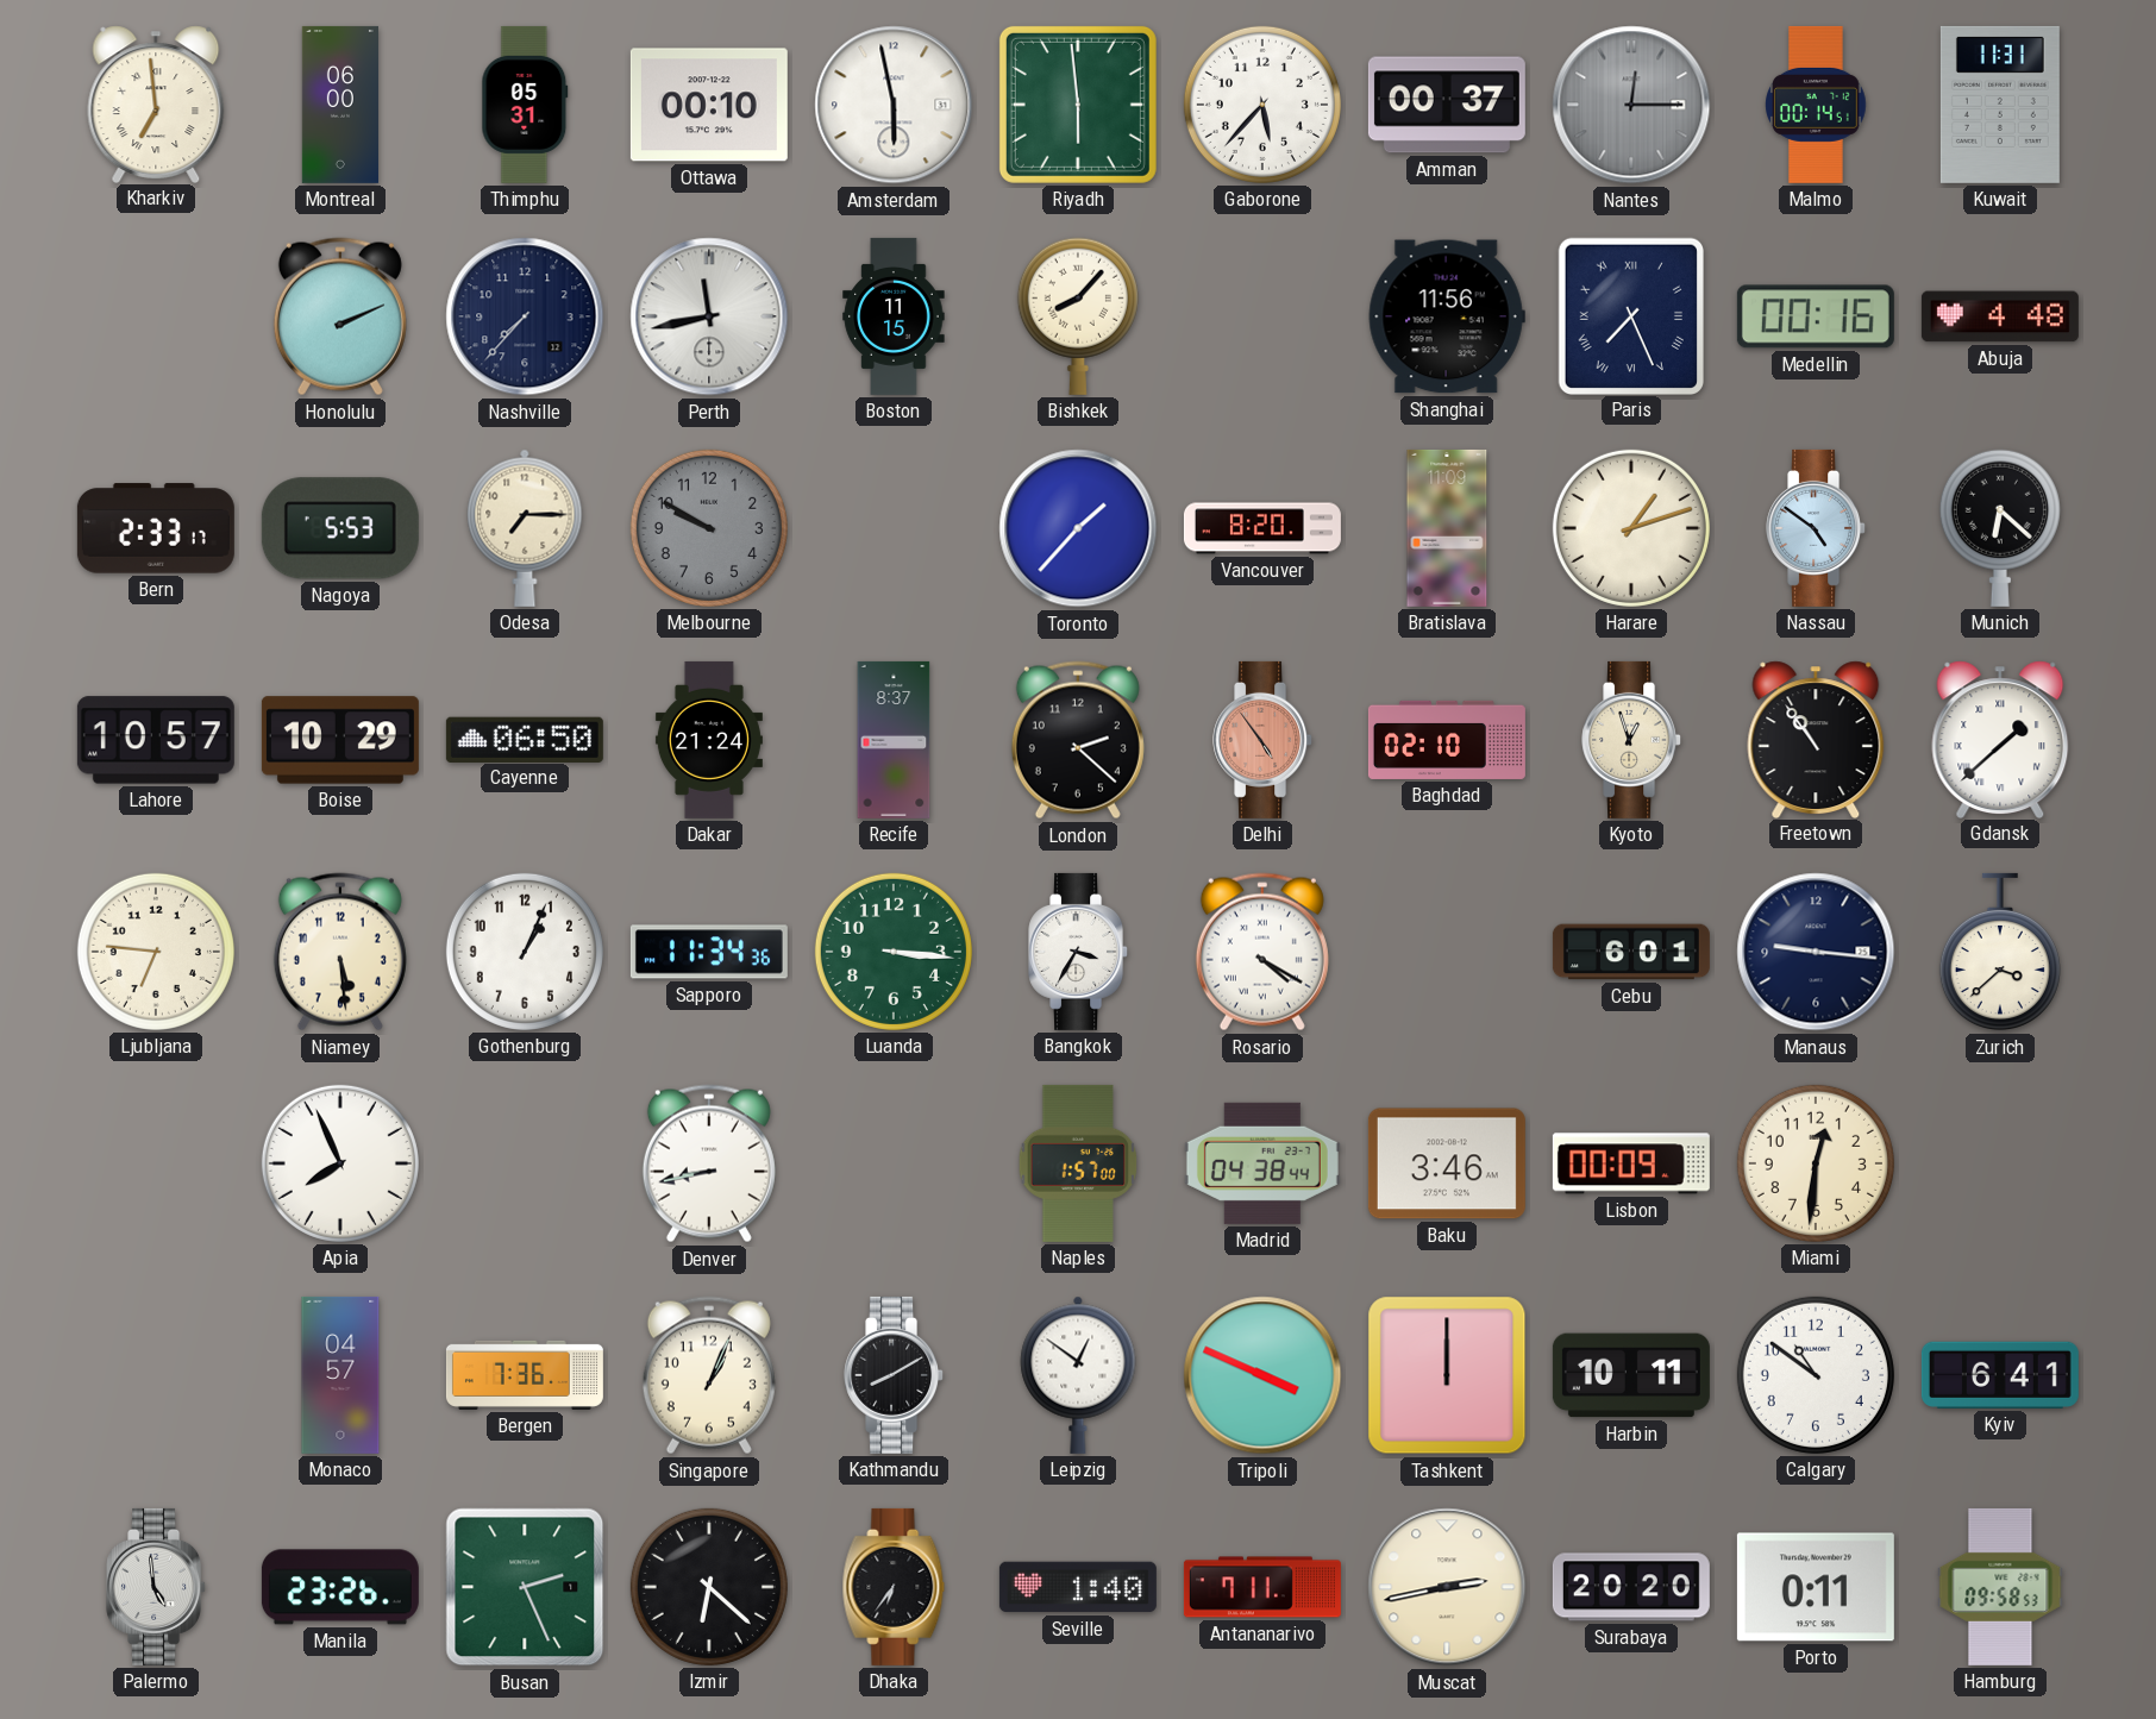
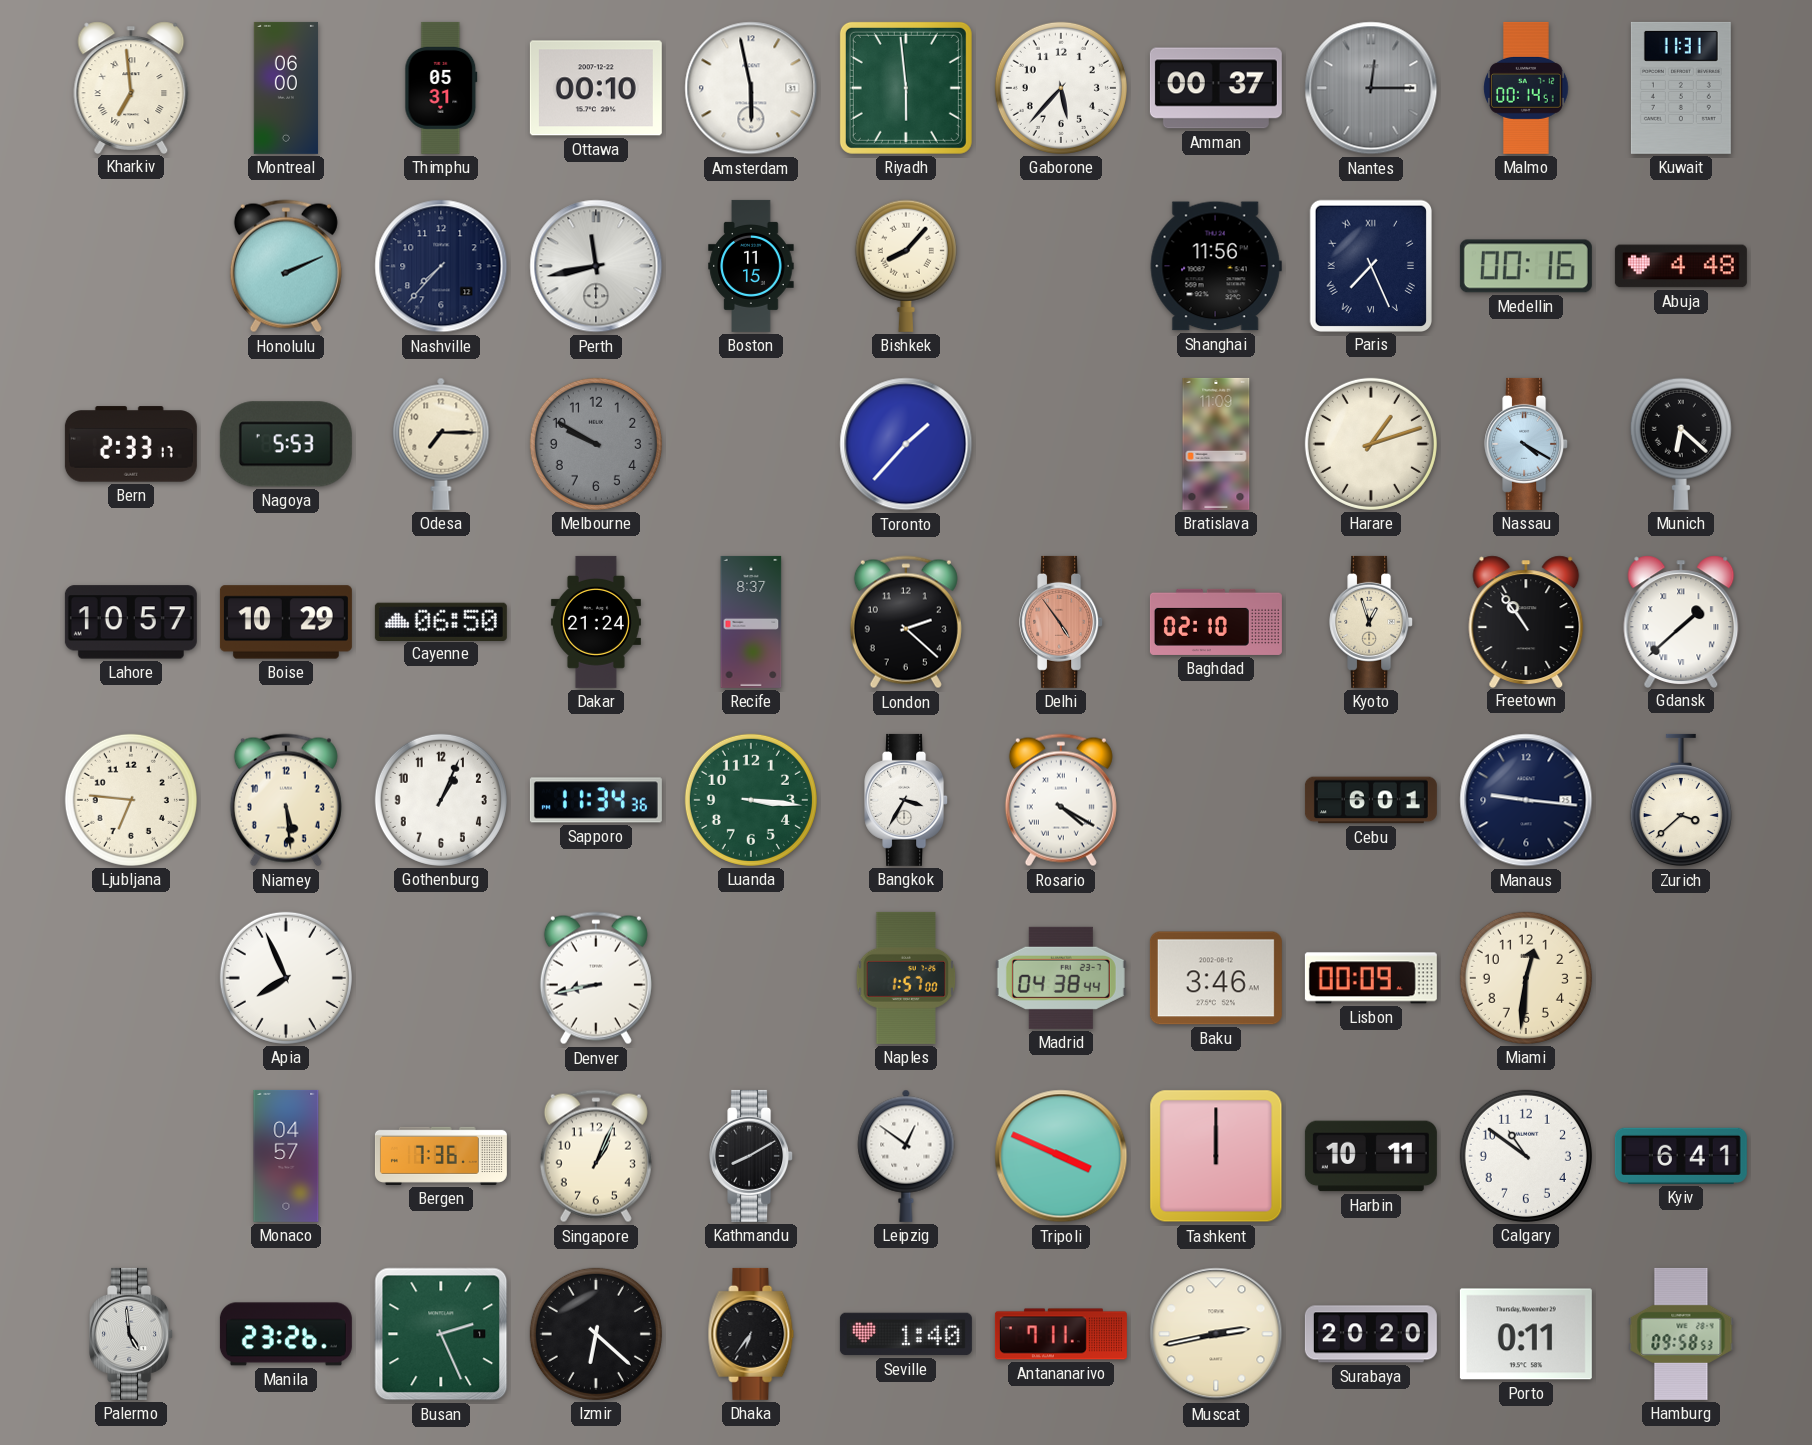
Vancouver: 8:20 -> none
Nassau: 4:51 -> 4:20
